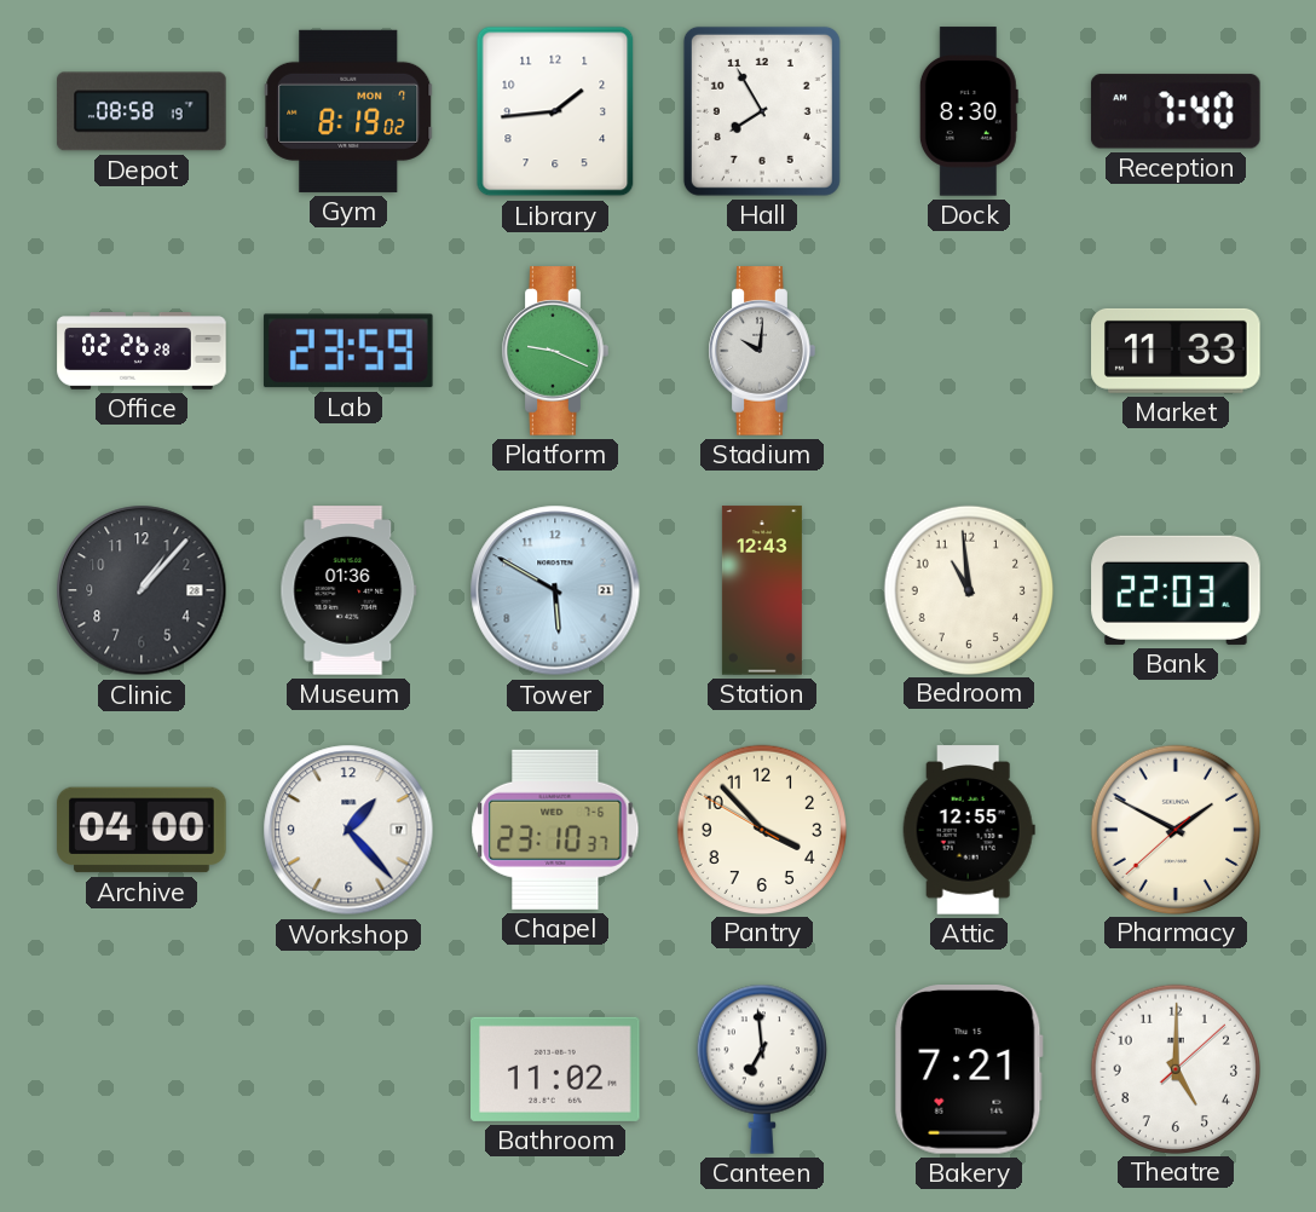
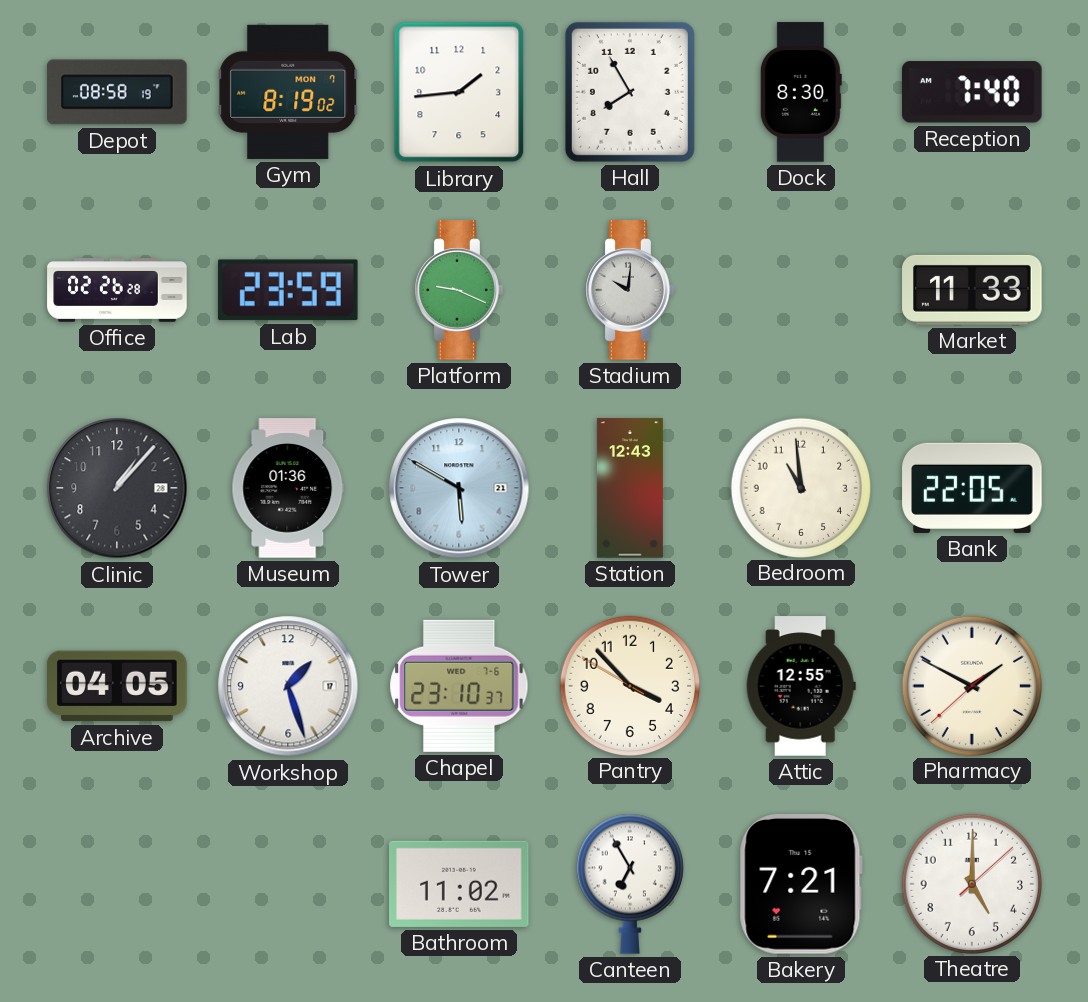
Bank: 22:03 -> 22:05
Archive: 04:00 -> 04:05
Workshop: 1:23 -> 1:27
Canteen: 6:59 -> 6:55
